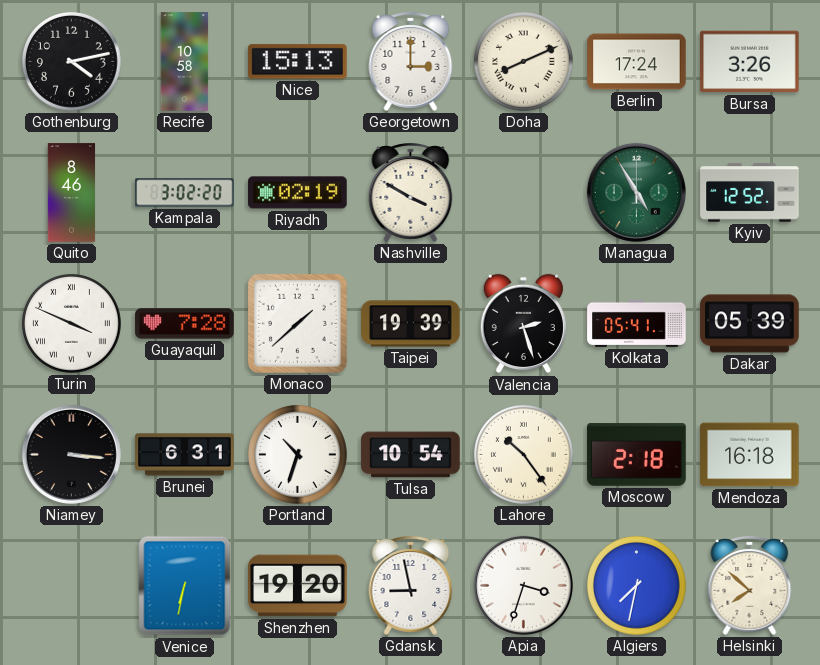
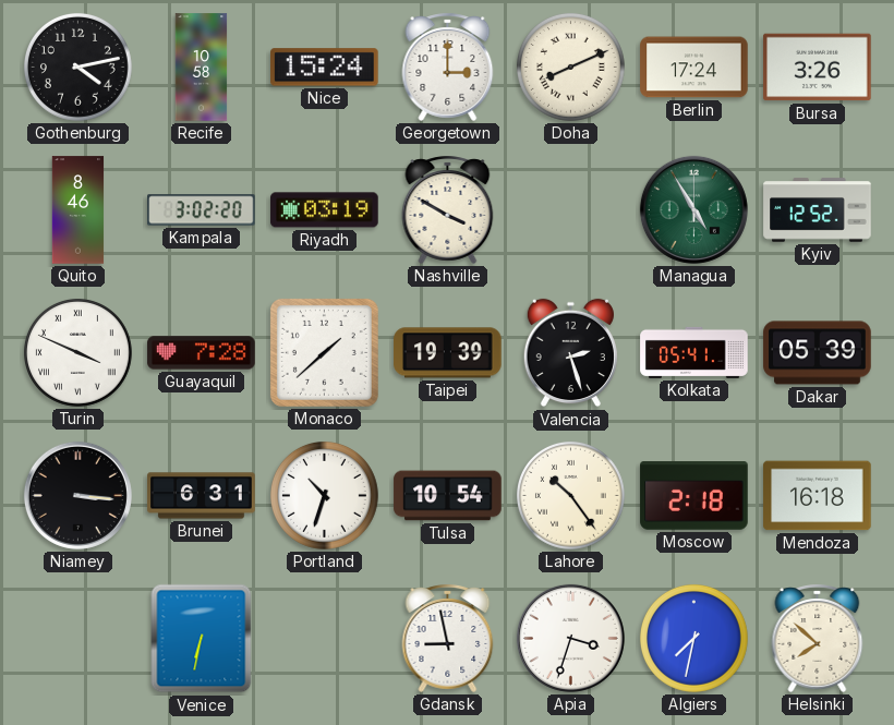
Nice: 15:13 -> 15:24
Riyadh: 02:19 -> 03:19
Shenzhen: 19:20 -> none
